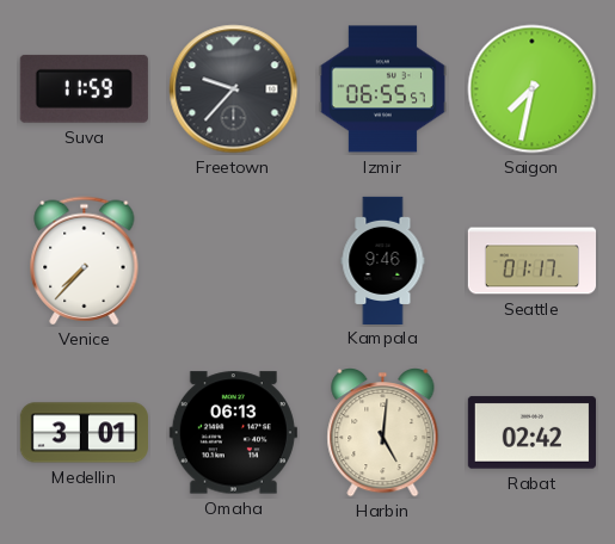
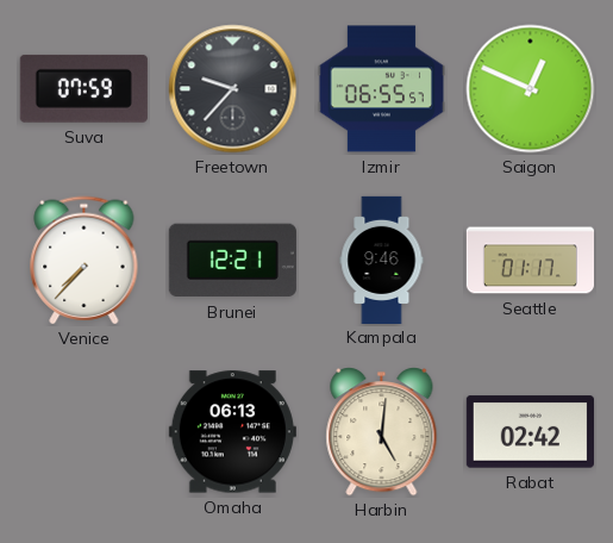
Suva: 11:59 -> 07:59
Saigon: 7:32 -> 12:49
Brunei: none -> 12:21
Medellin: 3:01 -> none
